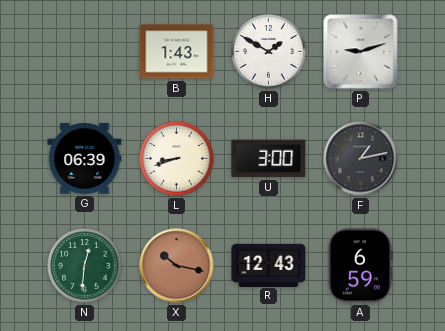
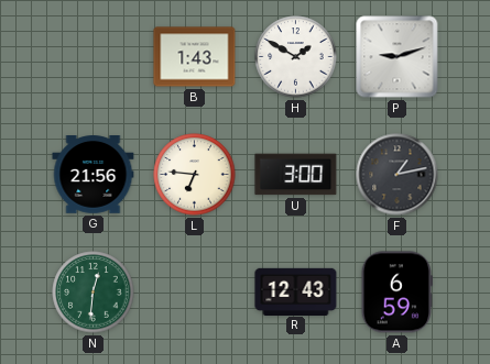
G: 06:39 -> 21:56
L: 8:42 -> 6:46
X: 10:17 -> none
